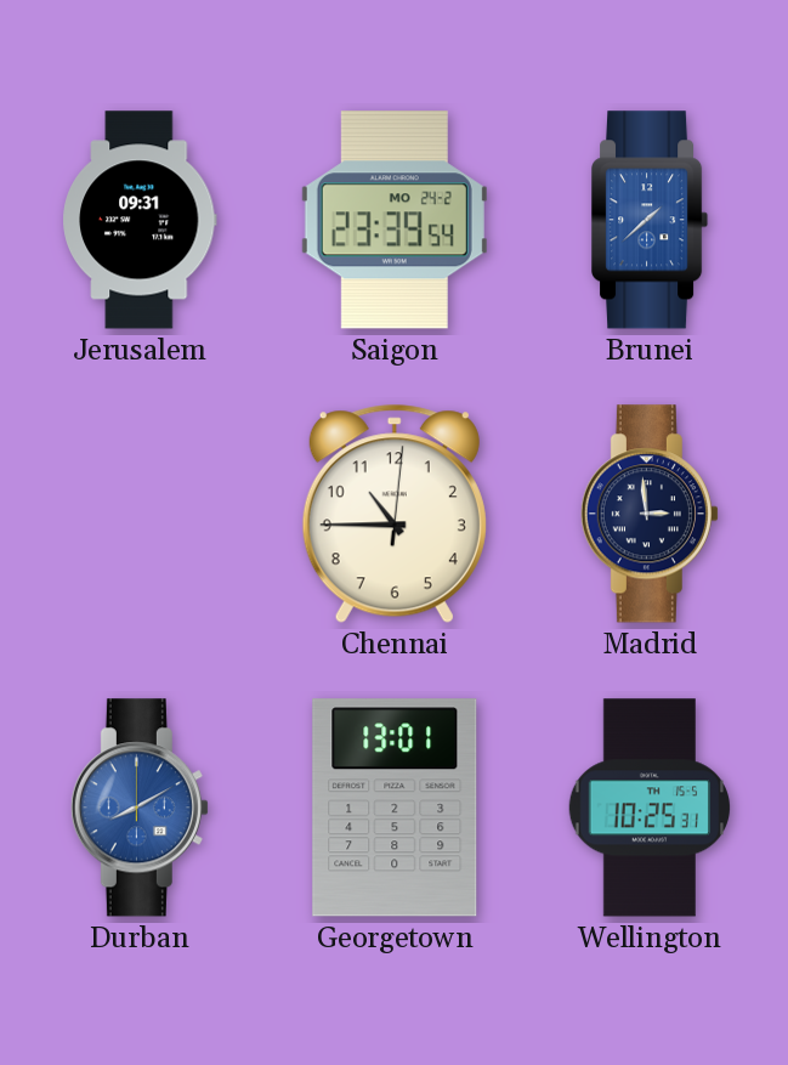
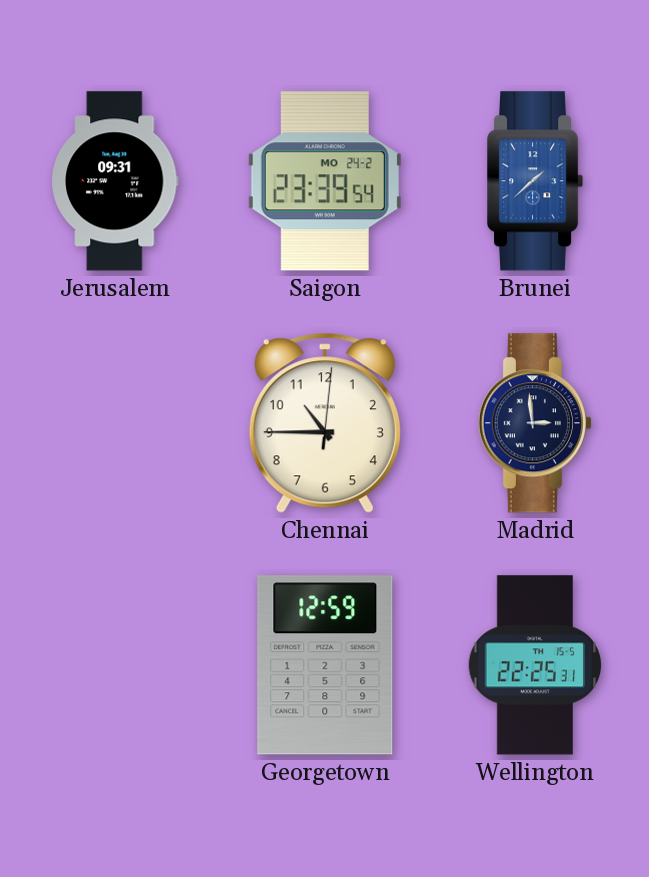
Durban: 8:10 -> none
Georgetown: 13:01 -> 12:59
Wellington: 10:25 -> 22:25
